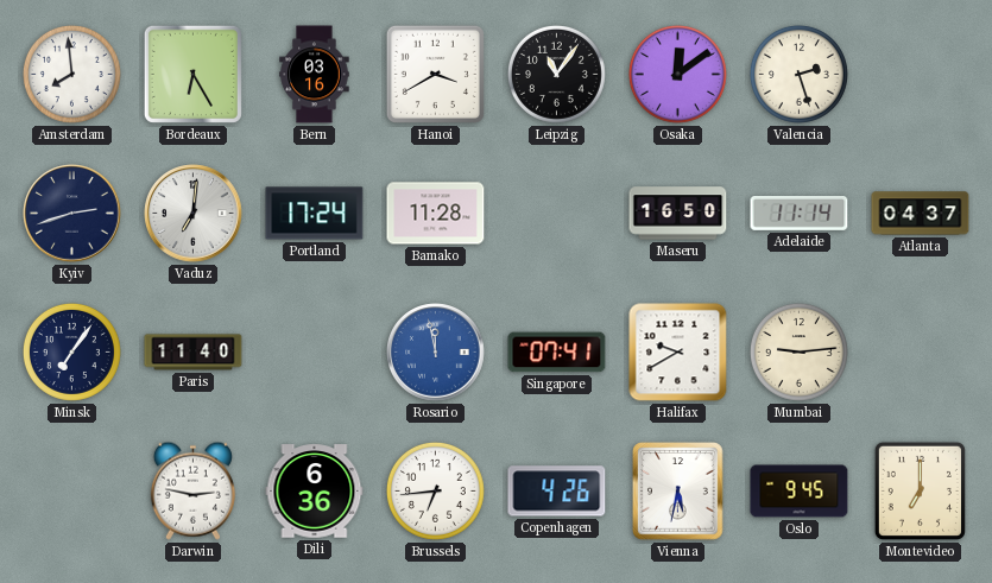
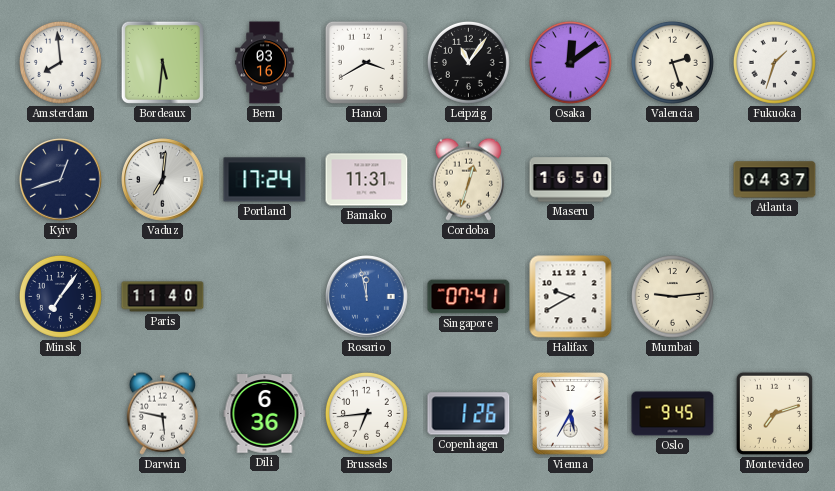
Bordeaux: 6:25 -> 5:31
Fukuoka: none -> 1:33
Kyiv: 2:42 -> 12:42
Bamako: 11:28 -> 11:31
Cordoba: none -> 12:33
Adelaide: 11:14 -> none
Darwin: 2:47 -> 5:47
Copenhagen: 4:26 -> 1:26
Vienna: 5:32 -> 5:35
Montevideo: 7:00 -> 7:12
